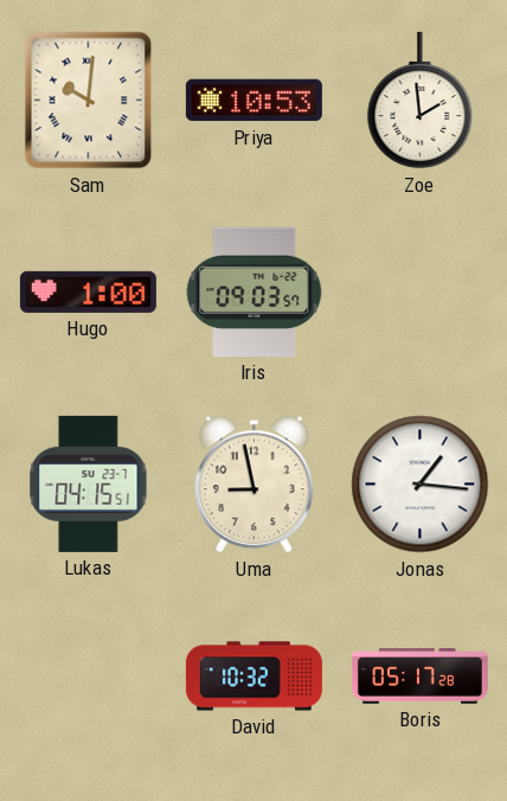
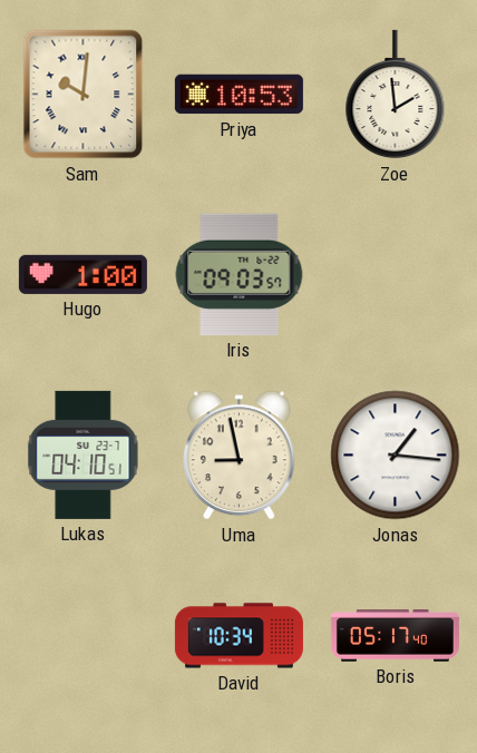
Lukas: 04:15 -> 04:10
David: 10:32 -> 10:34
Boris: 05:17:28 -> 05:17:40
